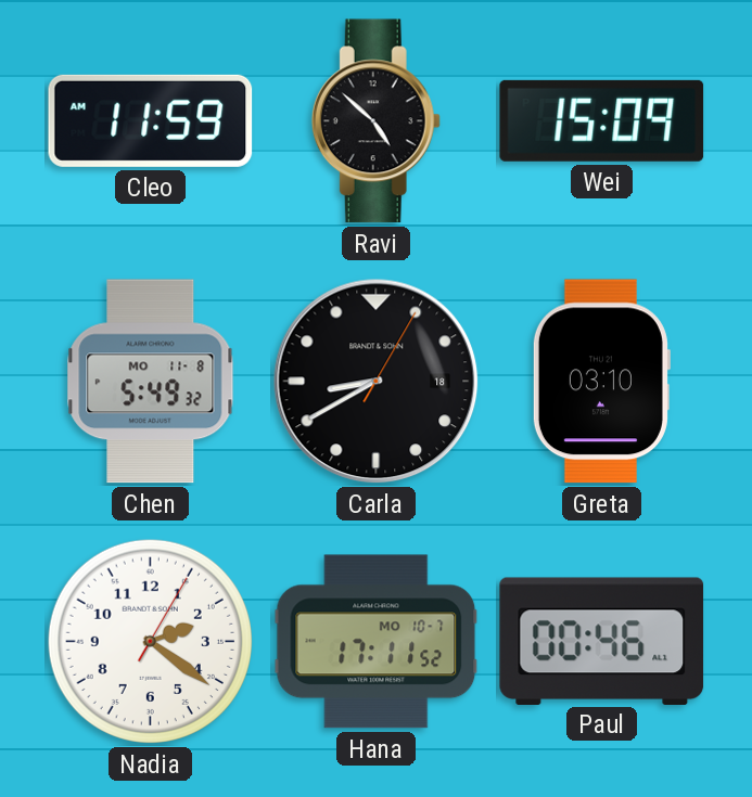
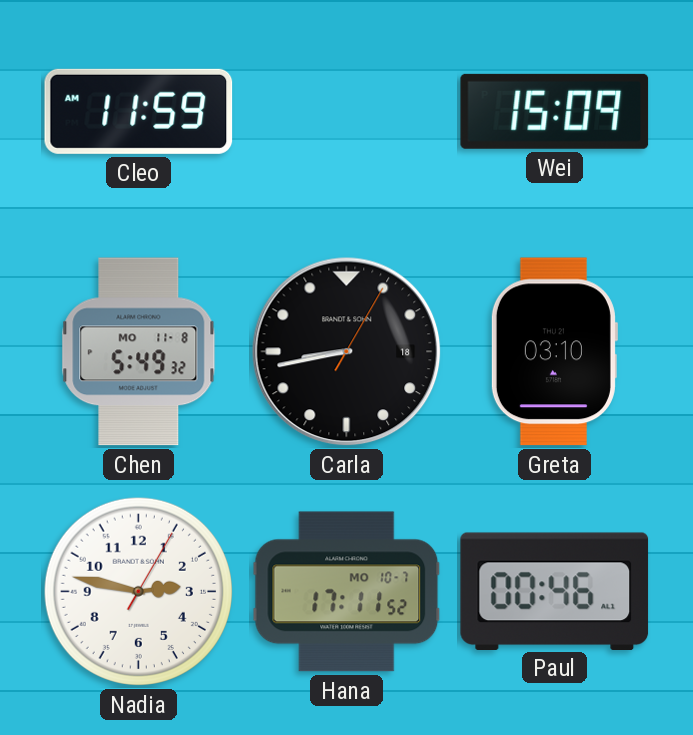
Ravi: 4:52 -> none
Carla: 8:40 -> 8:43
Nadia: 2:21 -> 2:47
